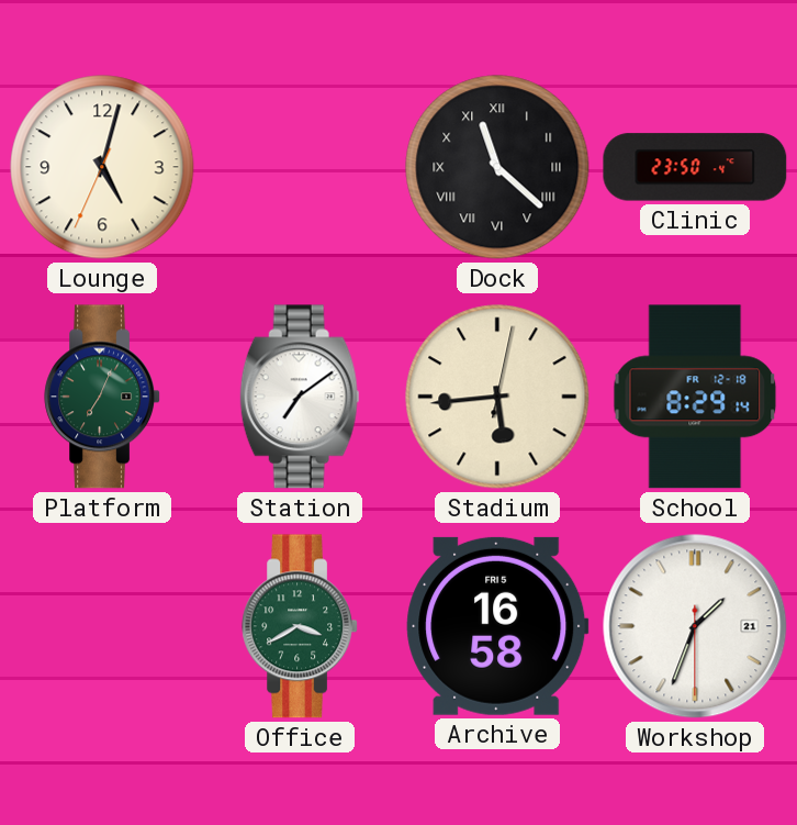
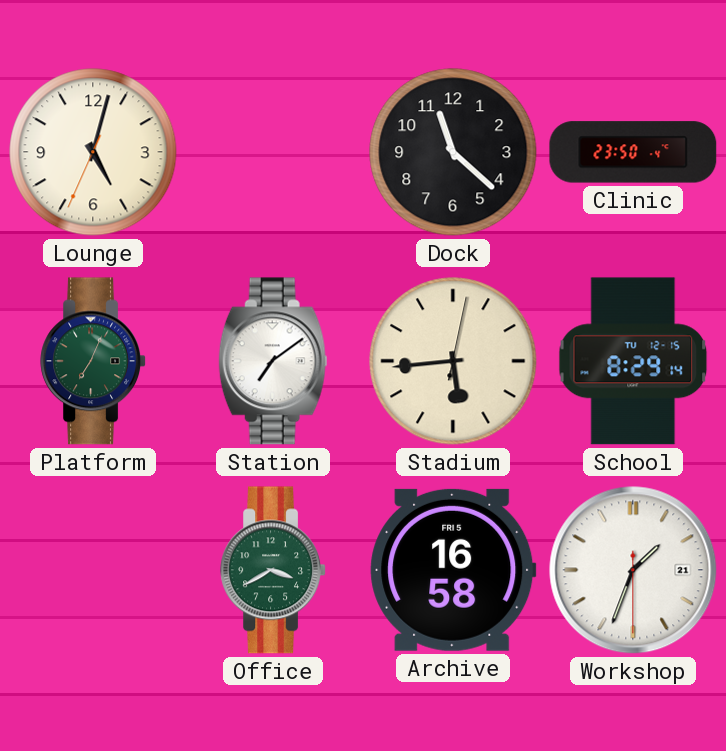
Dock numerals: Roman -> Arabic
School date: FR 12-18 -> TU 12-15
